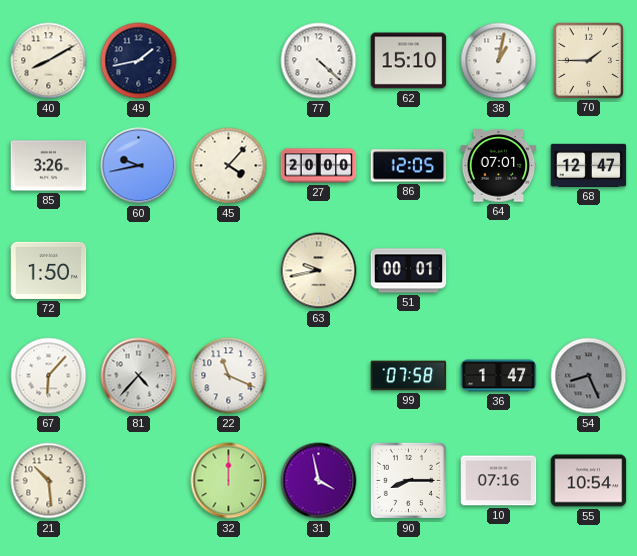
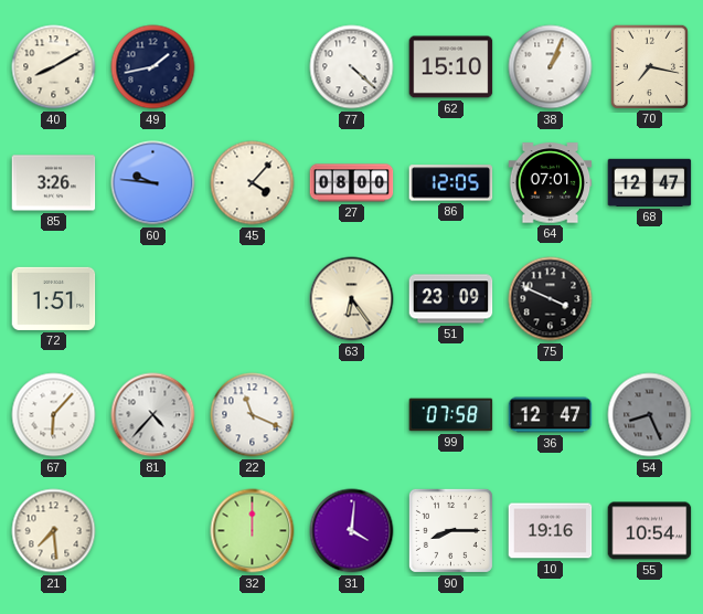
38: 1:02 -> 1:04
70: 1:45 -> 7:17
60: 9:43 -> 9:46
27: 20:00 -> 08:00
72: 1:50 -> 1:51
63: 9:43 -> 6:24
51: 00:01 -> 23:09
75: none -> 3:49
36: 1:47 -> 12:47
21: 10:29 -> 7:29
31: 3:58 -> 4:01
10: 07:16 -> 19:16
